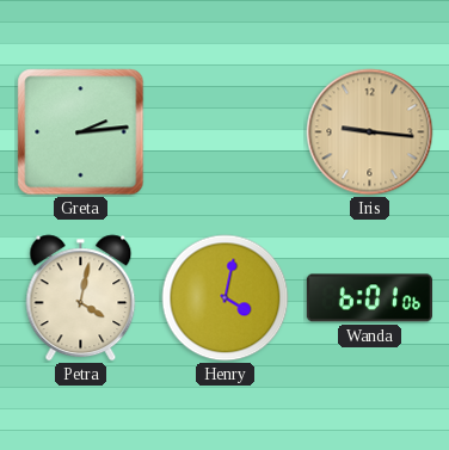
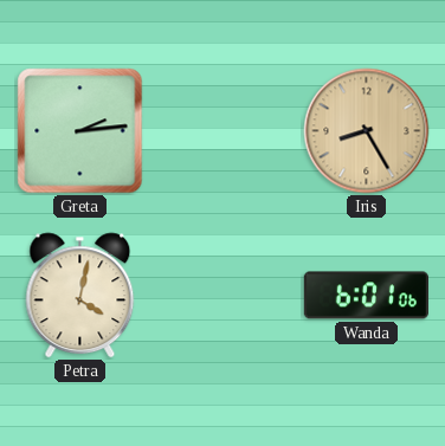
Iris: 9:16 -> 8:25
Henry: 4:02 -> none
